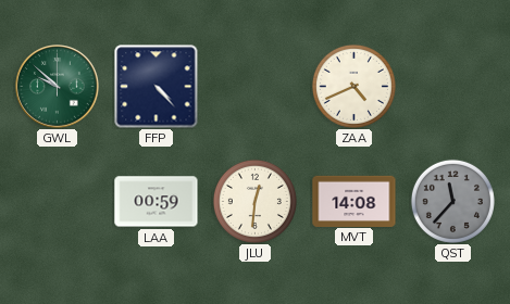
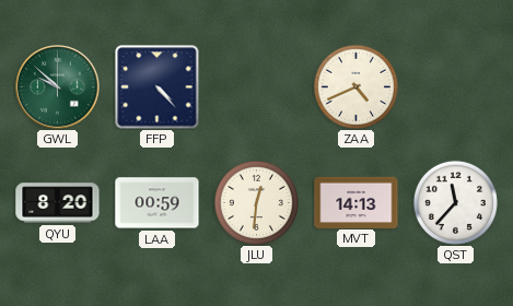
QYU: none -> 8:20
MVT: 14:08 -> 14:13
QST dial: grey -> white
